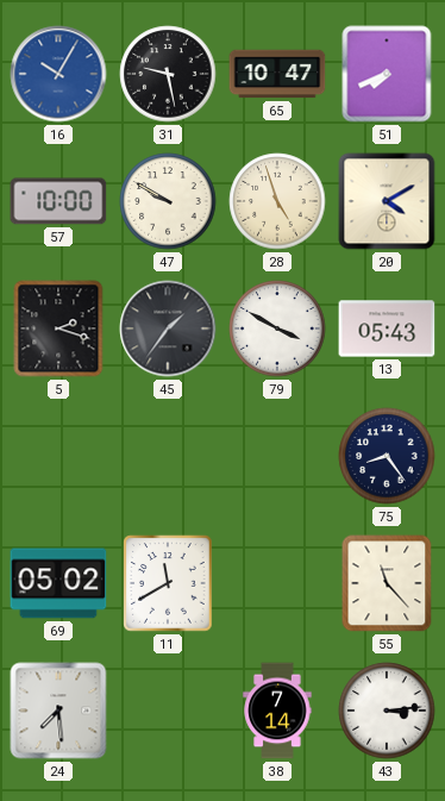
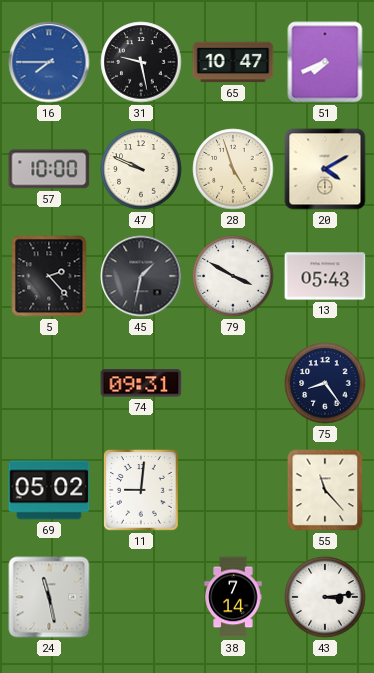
16: 10:05 -> 7:45
47: 9:50 -> 9:49
5: 2:18 -> 2:23
45: 1:36 -> 1:32
74: none -> 09:31
11: 11:40 -> 9:01
24: 7:29 -> 11:28
